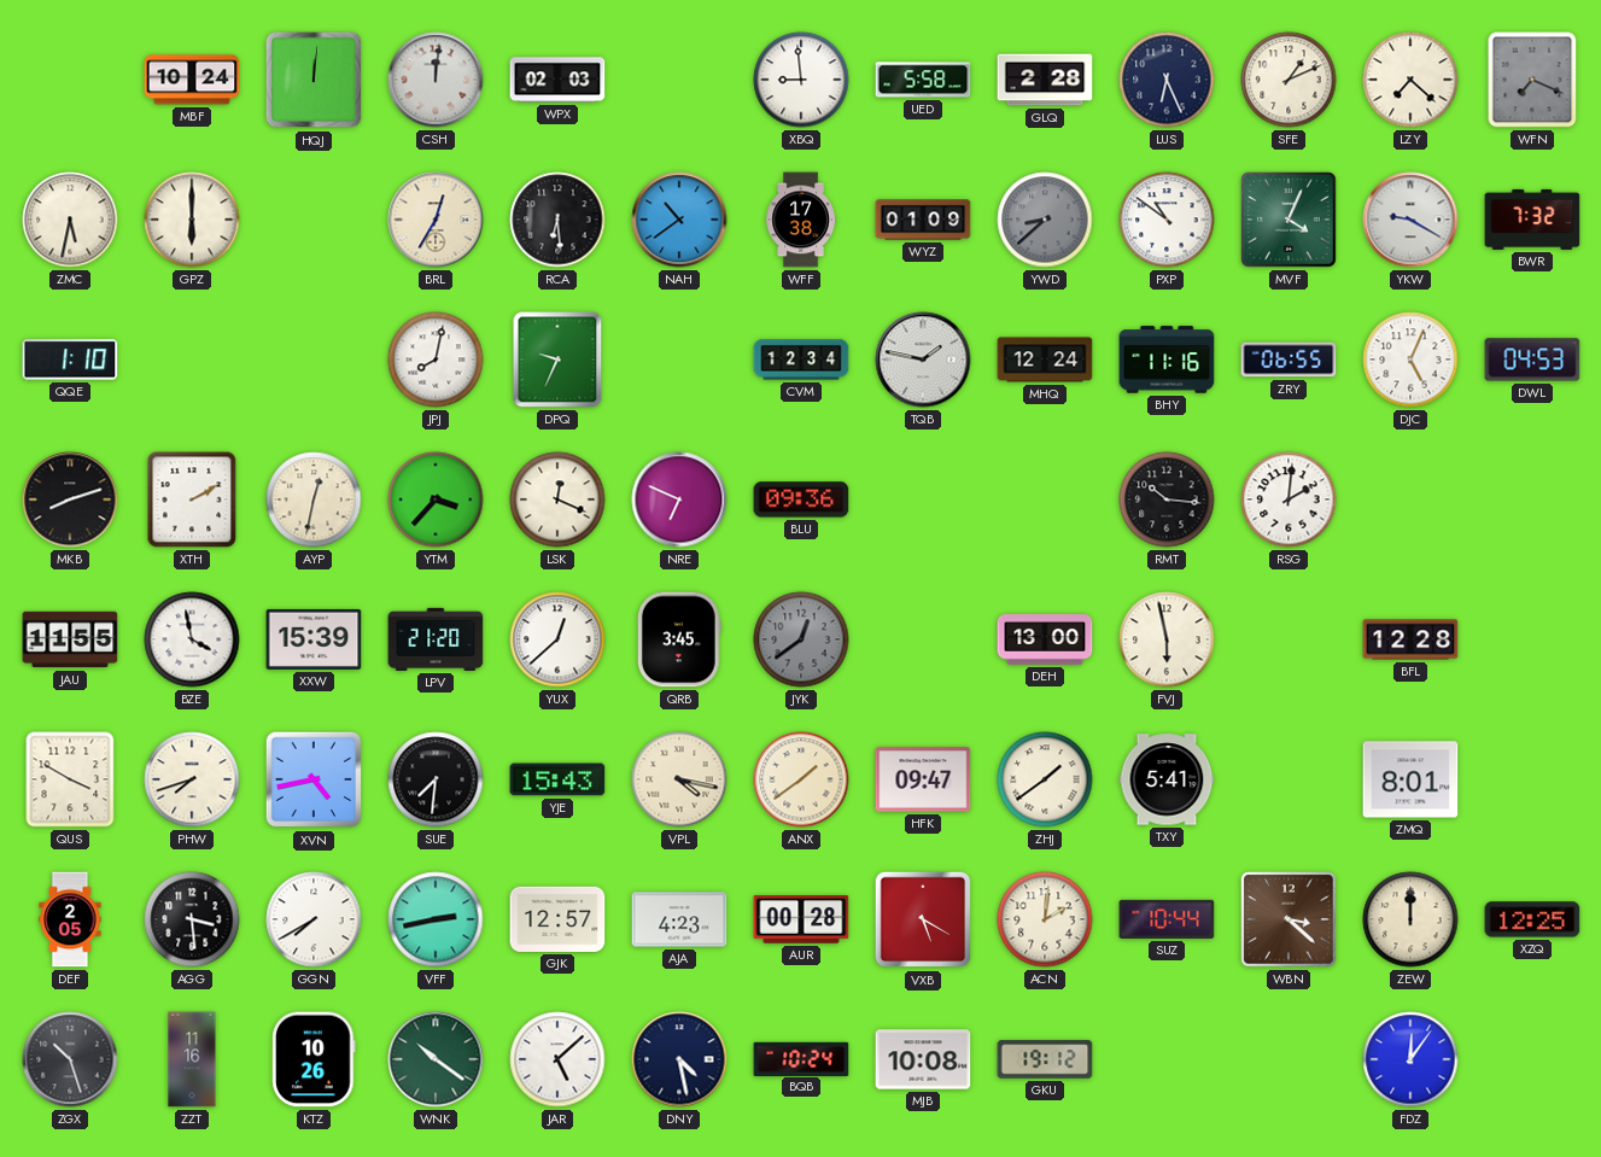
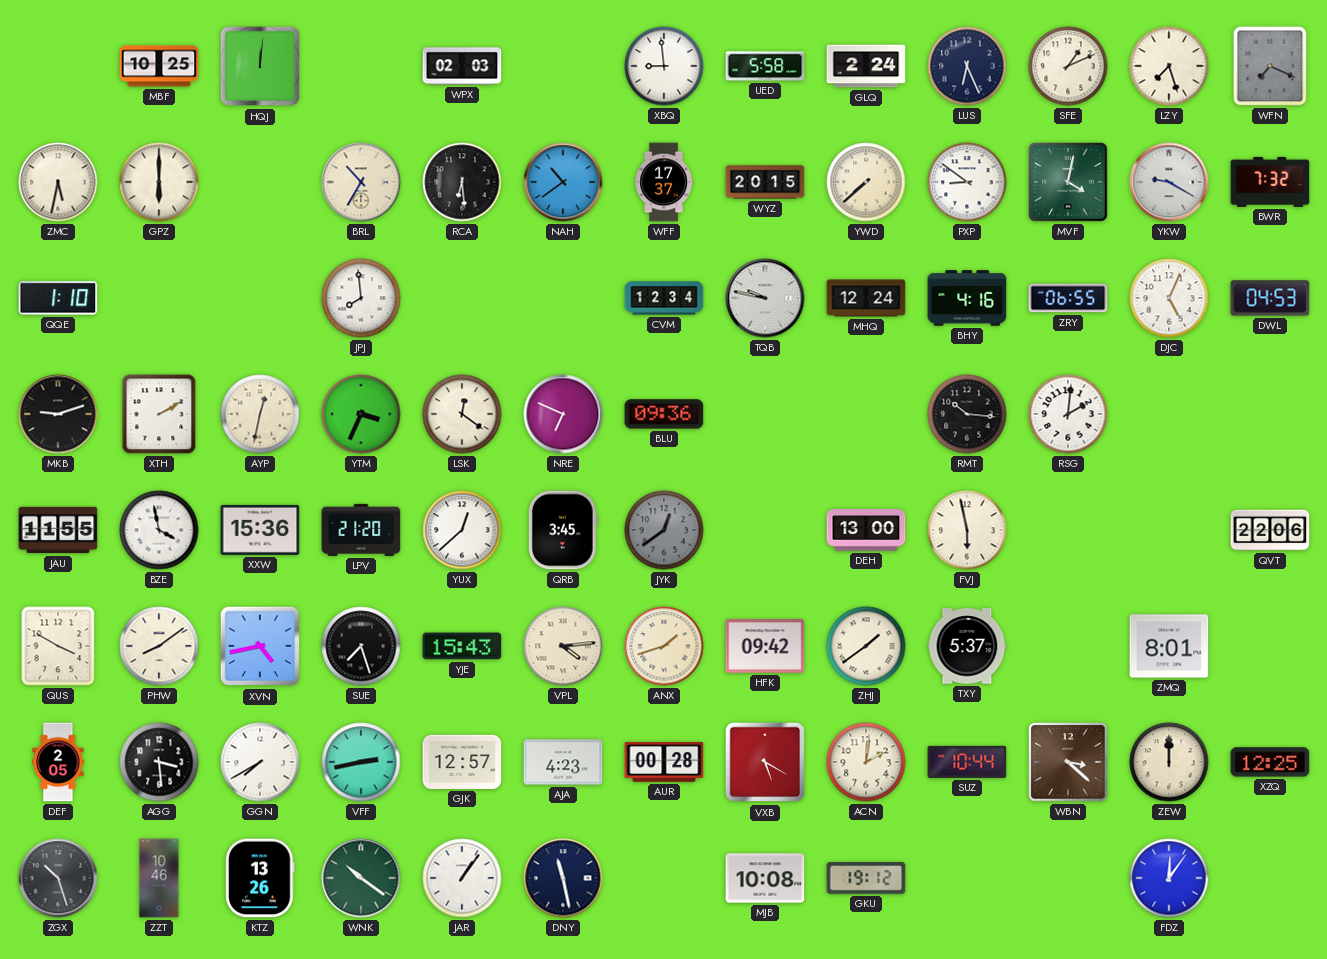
MBF: 10:24 -> 10:25
CSH: 12:01 -> none
GLQ: 2:28 -> 2:24
LZY: 7:22 -> 7:27
BRL: 12:35 -> 10:35
WFF: 17:38 -> 17:37
WYZ: 01:09 -> 20:15
YWD: 8:38 -> 7:38
YWD dial: grey -> cream
PXP: 10:51 -> 8:51
MVF: 4:04 -> 4:02
JPJ: 8:02 -> 7:59
DPQ: 9:34 -> none
TQB: 1:47 -> 9:47
BHY: 11:16 -> 4:16
MKB: 8:12 -> 9:12
YTM: 3:37 -> 3:34
LSK: 12:19 -> 12:21
XXW: 15:39 -> 15:36
BFL: 12:28 -> none
QVT: none -> 22:06
PHW: 7:42 -> 8:09
SUE: 7:31 -> 7:27
VPL: 4:17 -> 4:14
ANX: 1:39 -> 1:42
HFK: 09:47 -> 09:42
TXY: 5:41 -> 5:37
ZZT: 11:16 -> 10:46
KTZ: 10:26 -> 13:26
JAR: 5:08 -> 1:06
DNY: 4:28 -> 11:28
BQB: 10:24 -> none
